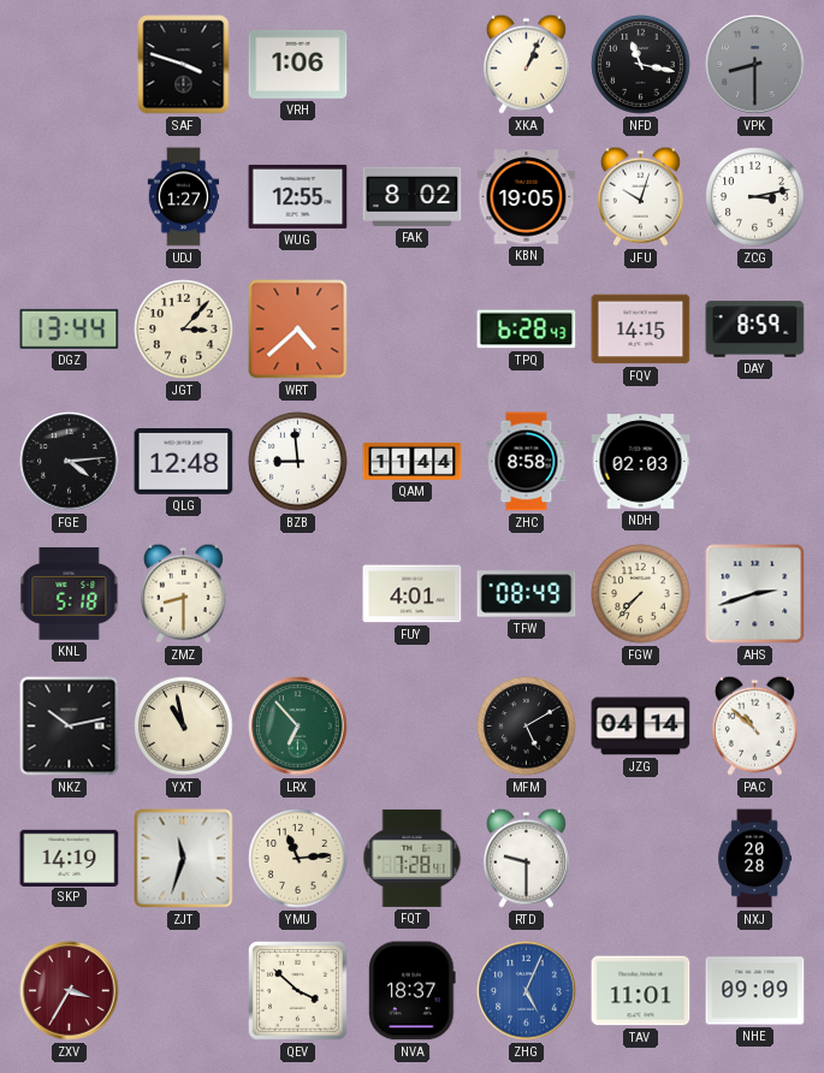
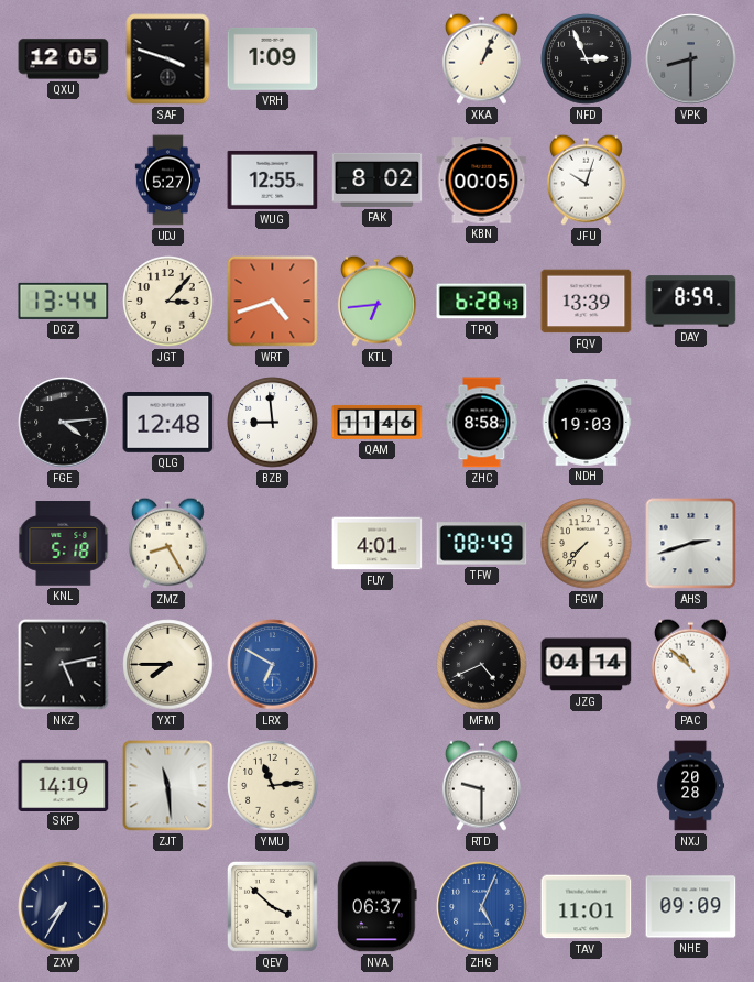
QXU: none -> 12:05
VRH: 1:06 -> 1:09
NFD: 11:17 -> 2:56
UDJ: 1:27 -> 5:27
KBN: 19:05 -> 00:05
ZCG: 3:13 -> none
WRT: 4:38 -> 4:42
KTL: none -> 6:44
FQV: 14:15 -> 13:39
QAM: 11:44 -> 11:46
NDH: 02:03 -> 19:03
ZMZ: 8:30 -> 8:25
NKZ: 10:13 -> 5:13
YXT: 10:58 -> 7:45
LRX: 6:53 -> 6:50
LRX dial: green -> blue
MFM: 5:10 -> 4:41
ZJT: 11:33 -> 11:29
FQT: 7:28 -> none
ZXV: 3:35 -> 7:35
ZXV dial: burgundy -> navy
NVA: 18:37 -> 06:37
